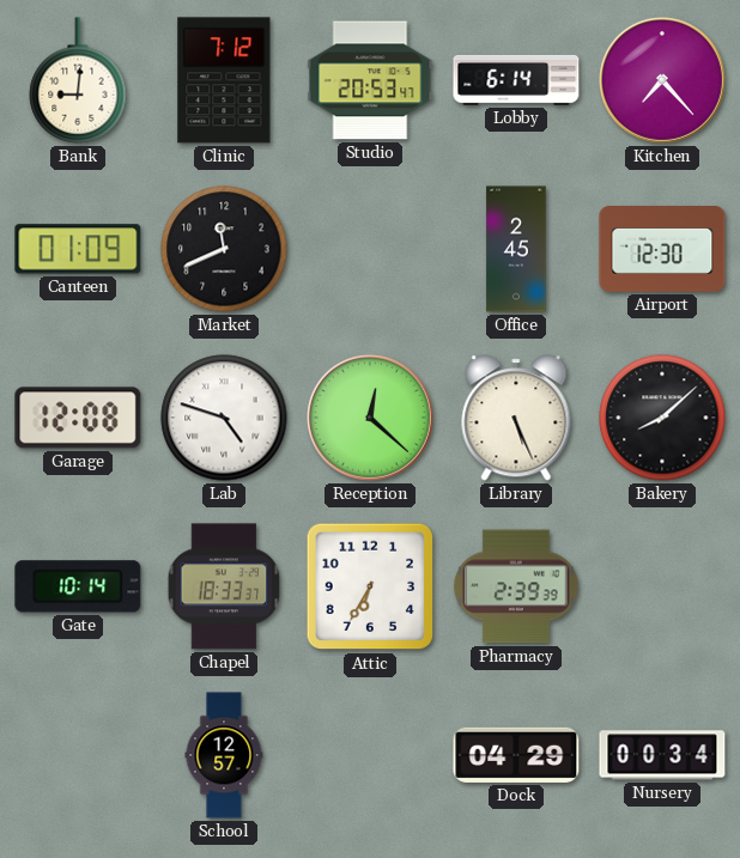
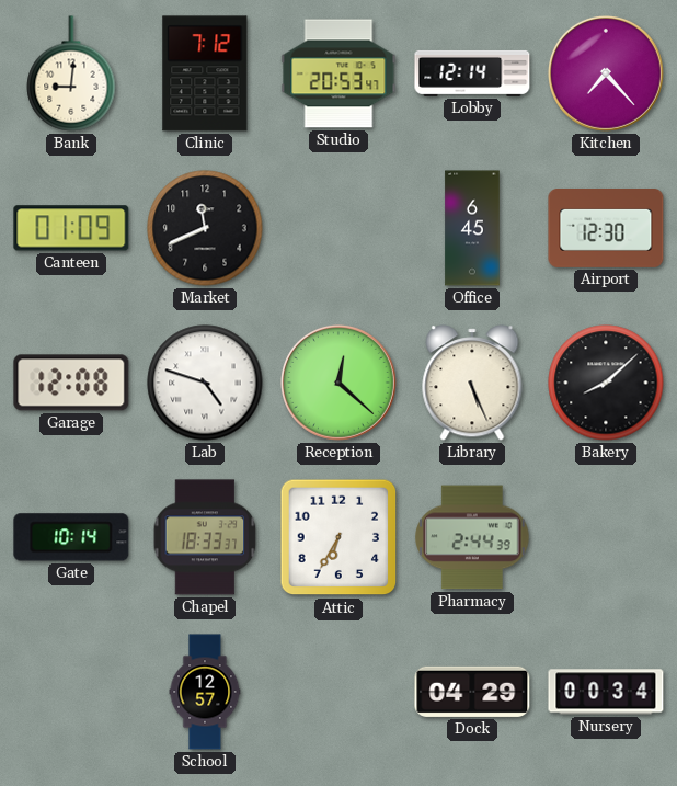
Lobby: 6:14 -> 12:14
Office: 2:45 -> 6:45
Pharmacy: 2:39 -> 2:44
